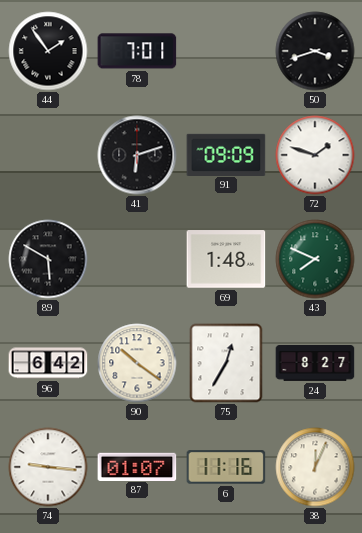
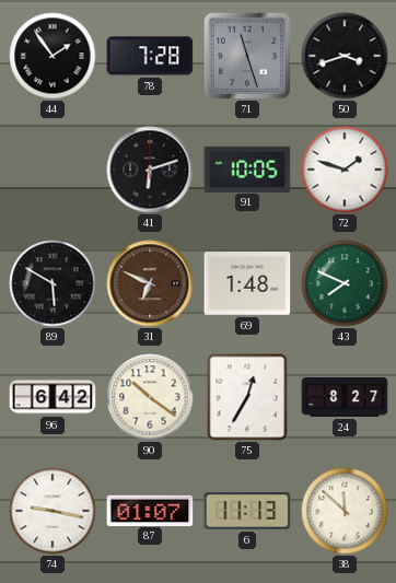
78: 7:01 -> 7:28
71: none -> 11:27
91: 09:09 -> 10:05
31: none -> 6:49
74: 9:16 -> 9:17
6: 11:16 -> 11:13
38: 12:04 -> 11:52
